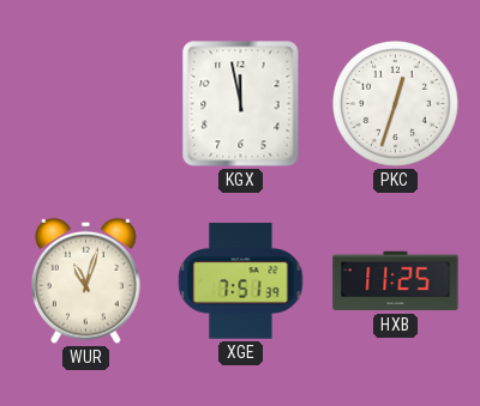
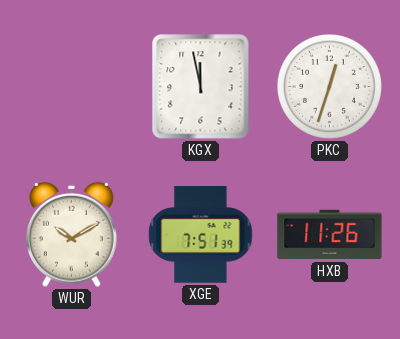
WUR: 11:03 -> 10:10
HXB: 11:25 -> 11:26
